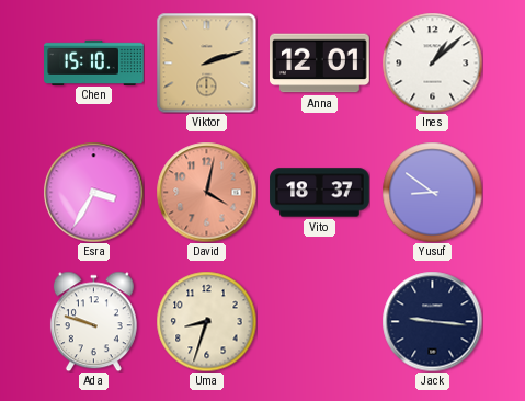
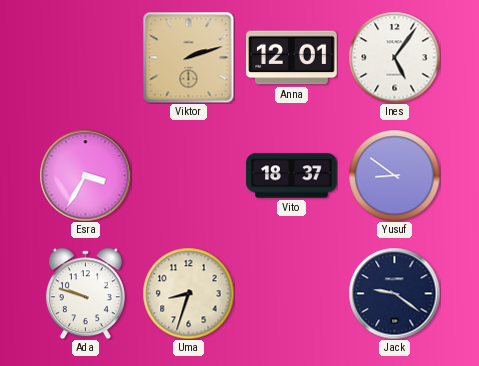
Chen: 15:10 -> none
Ines: 1:08 -> 5:06
David: 4:02 -> none
Jack: 9:16 -> 9:21
